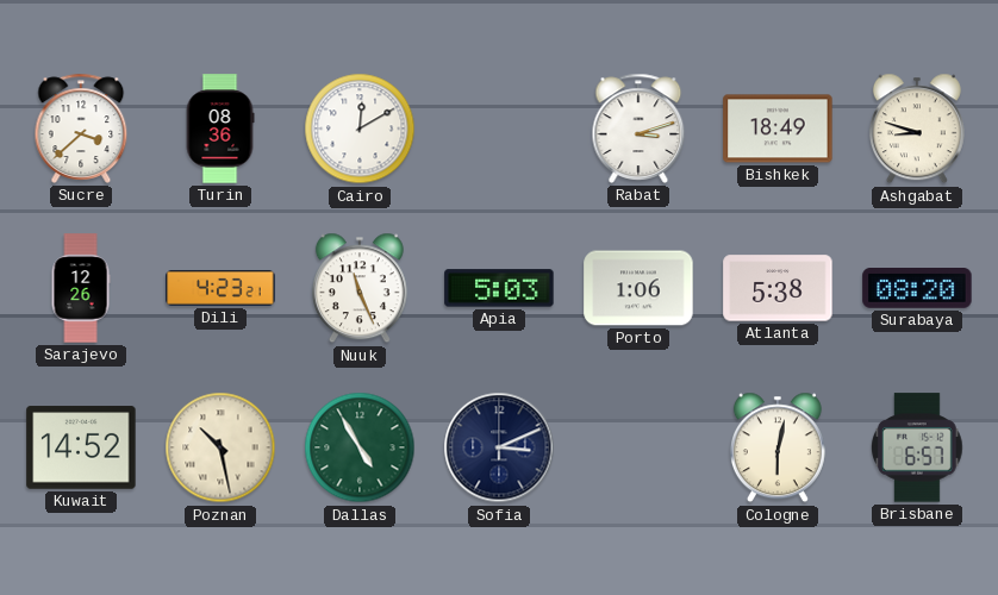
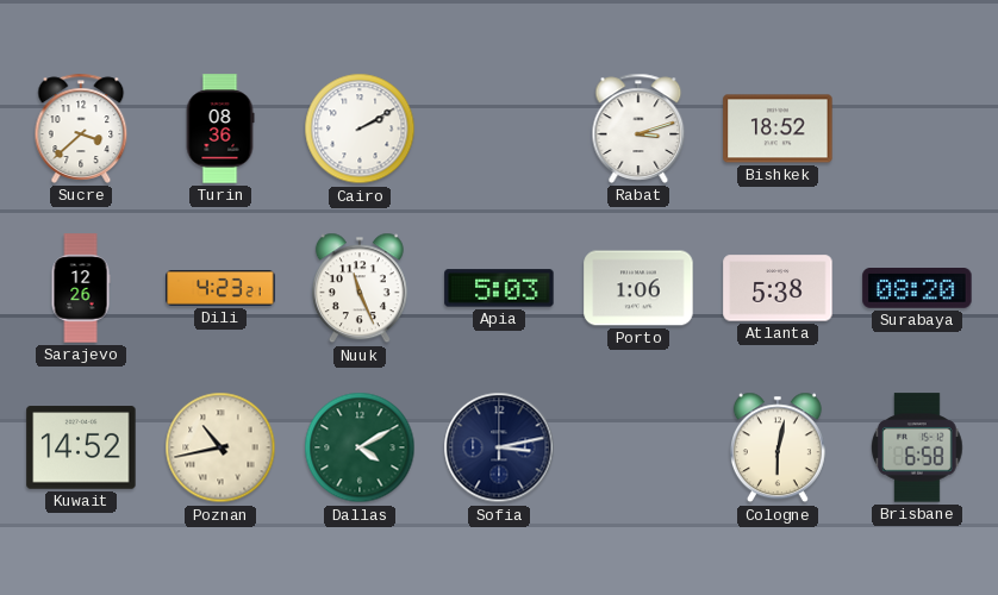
Cairo: 12:10 -> 2:10
Bishkek: 18:49 -> 18:52
Ashgabat: 8:48 -> none
Poznan: 10:28 -> 10:43
Dallas: 4:55 -> 4:10
Sofia: 3:11 -> 3:13
Brisbane: 6:57 -> 6:58
